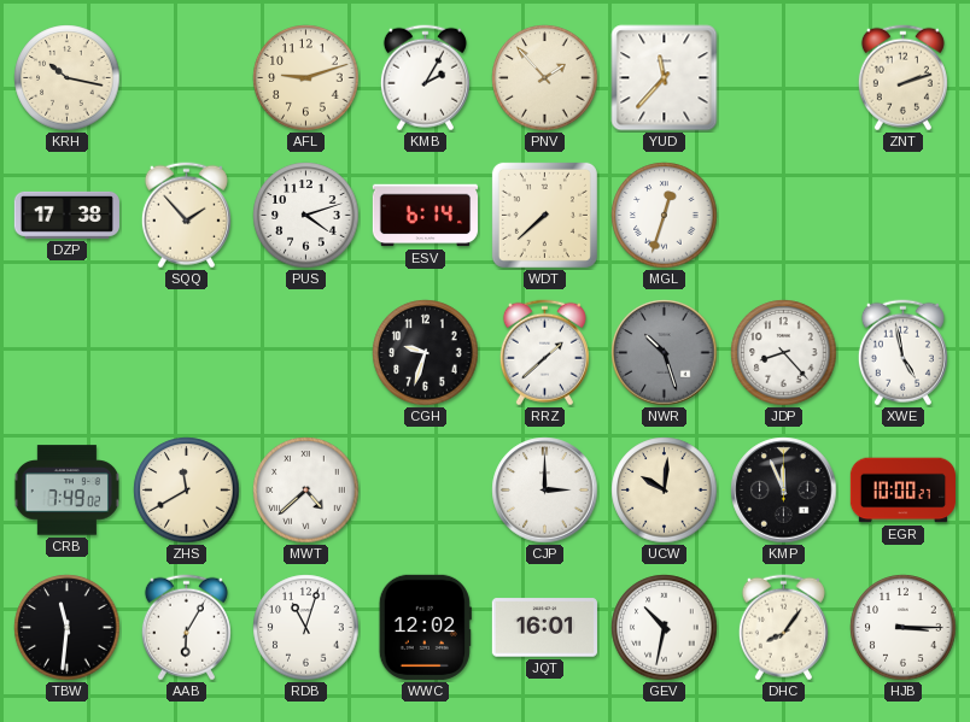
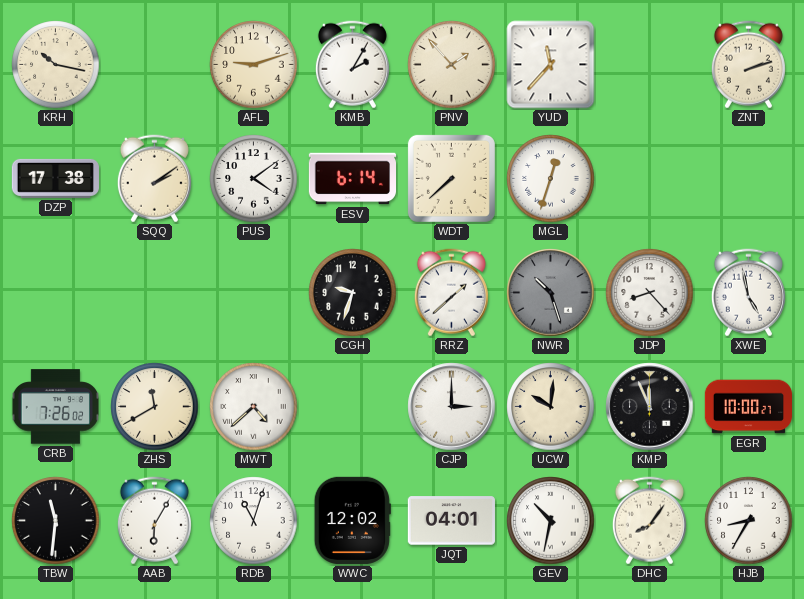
SQQ: 1:53 -> 2:09
PUS: 4:12 -> 4:09
CRB: 7:49 -> 7:26
JQT: 16:01 -> 04:01
HJB: 3:15 -> 8:35
